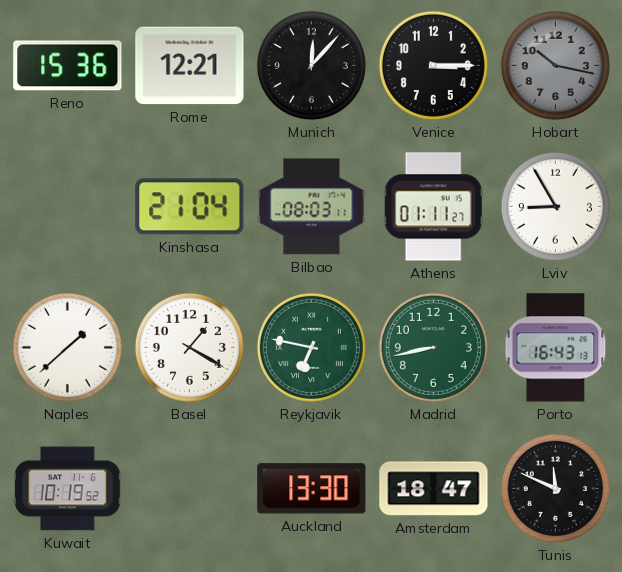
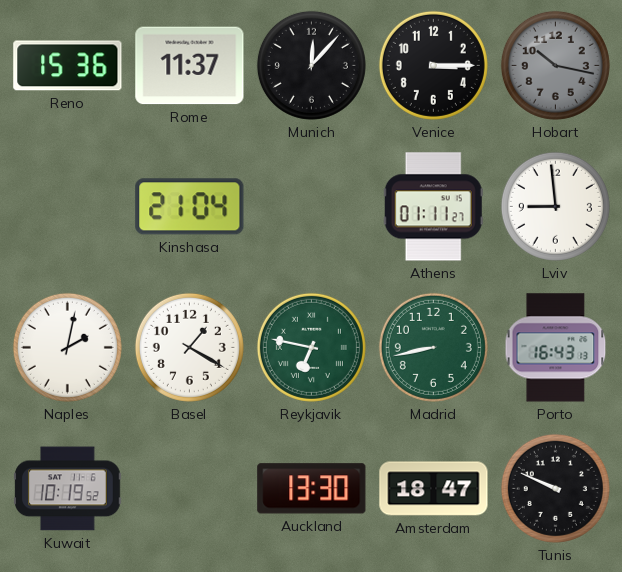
Rome: 12:21 -> 11:37
Bilbao: 08:03 -> none
Lviv: 8:55 -> 8:59
Naples: 1:38 -> 2:02
Tunis: 11:49 -> 9:49
